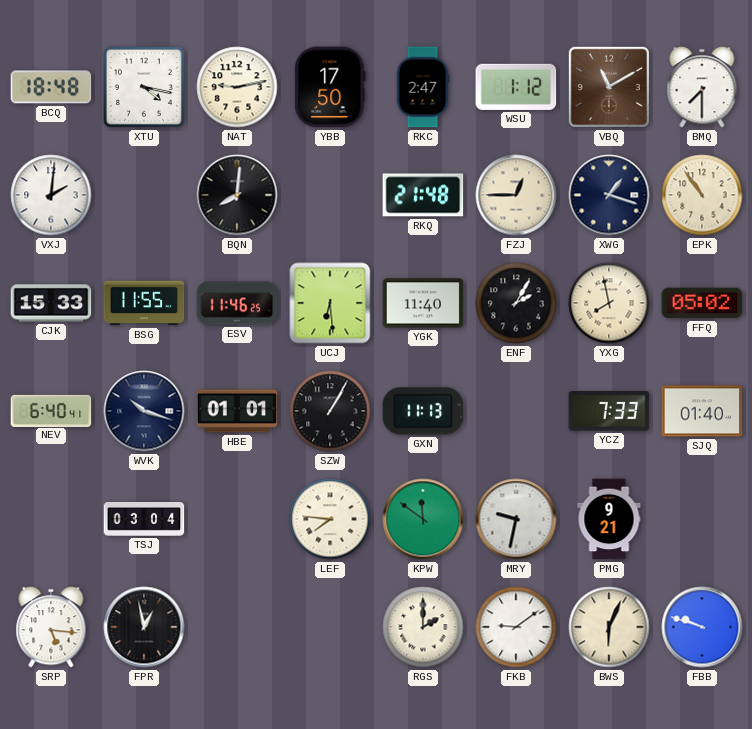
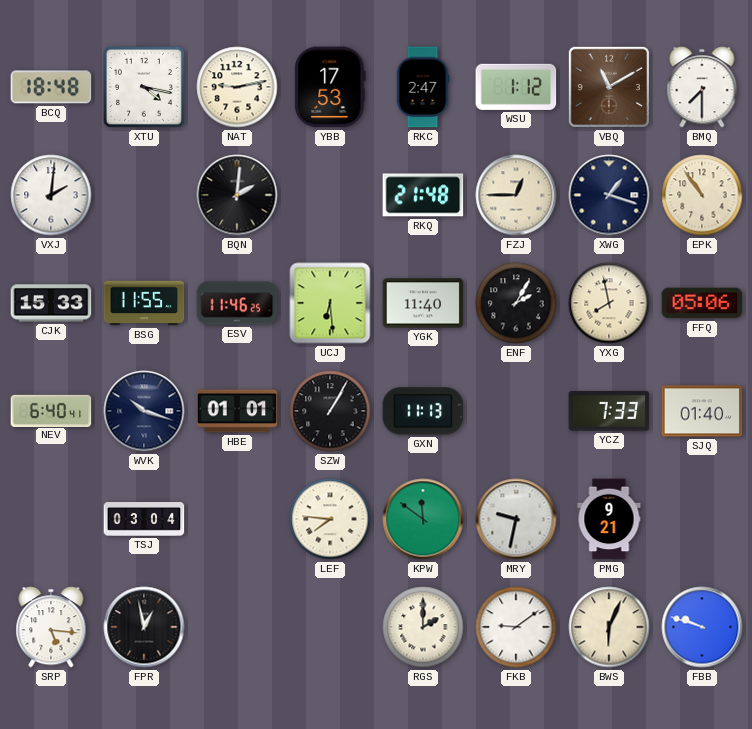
YBB: 17:50 -> 17:53
BQN: 8:01 -> 2:01
FFQ: 05:02 -> 05:06
